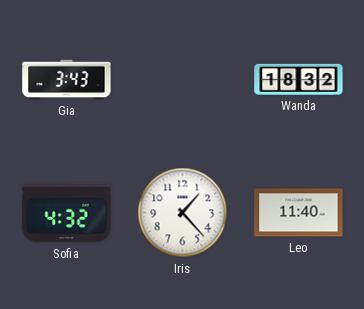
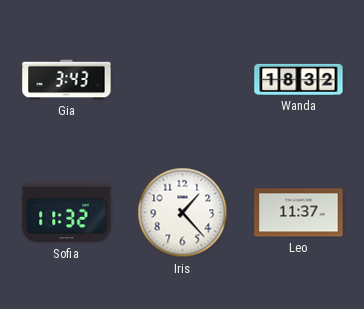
Sofia: 4:32 -> 11:32
Leo: 11:40 -> 11:37
